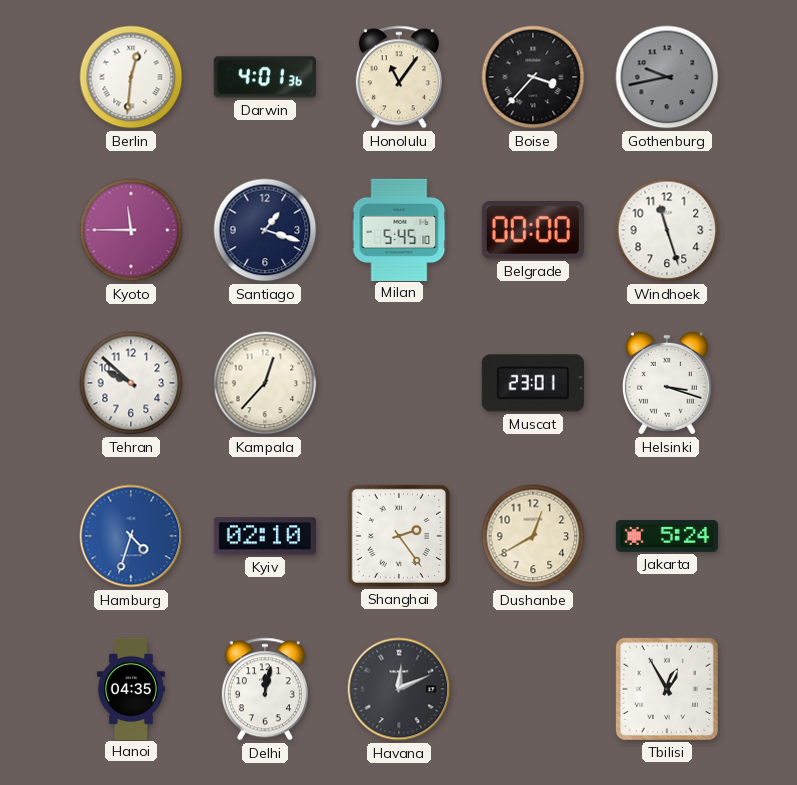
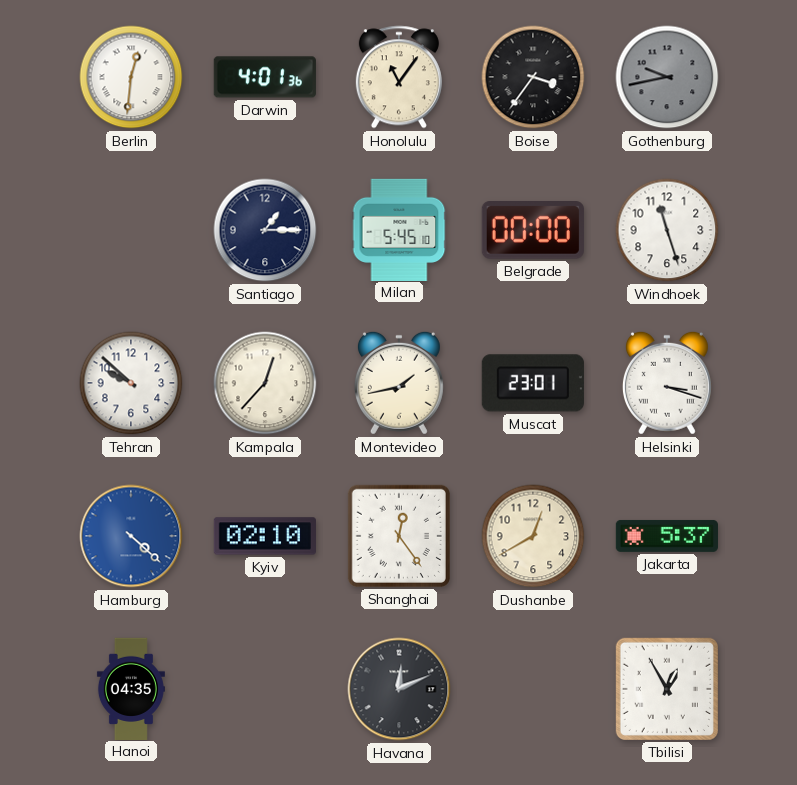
Boise: 3:37 -> 3:36
Kyoto: 11:45 -> none
Santiago: 1:18 -> 1:15
Montevideo: none -> 1:43
Hamburg: 4:33 -> 4:22
Shanghai: 2:24 -> 12:24
Jakarta: 5:24 -> 5:37
Delhi: 12:02 -> none
